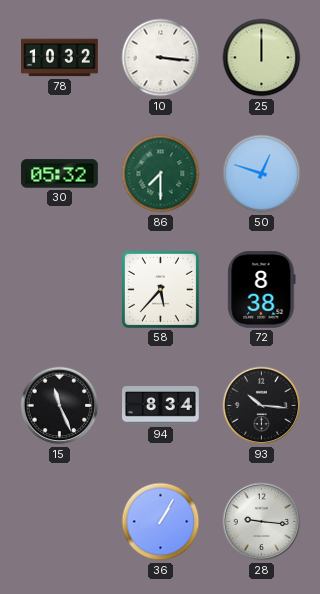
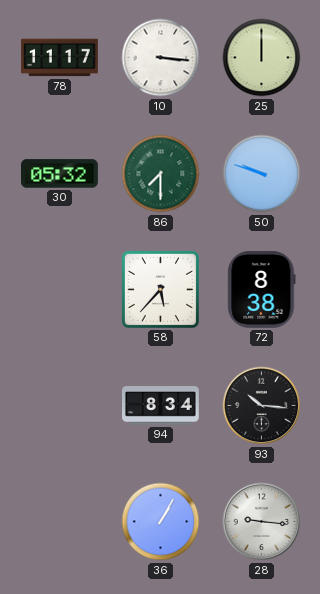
78: 10:32 -> 11:17
50: 12:48 -> 9:48
15: 11:26 -> none
